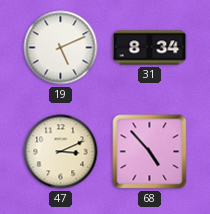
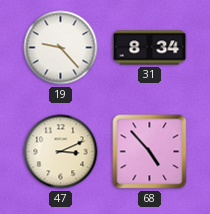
19: 5:11 -> 9:23
